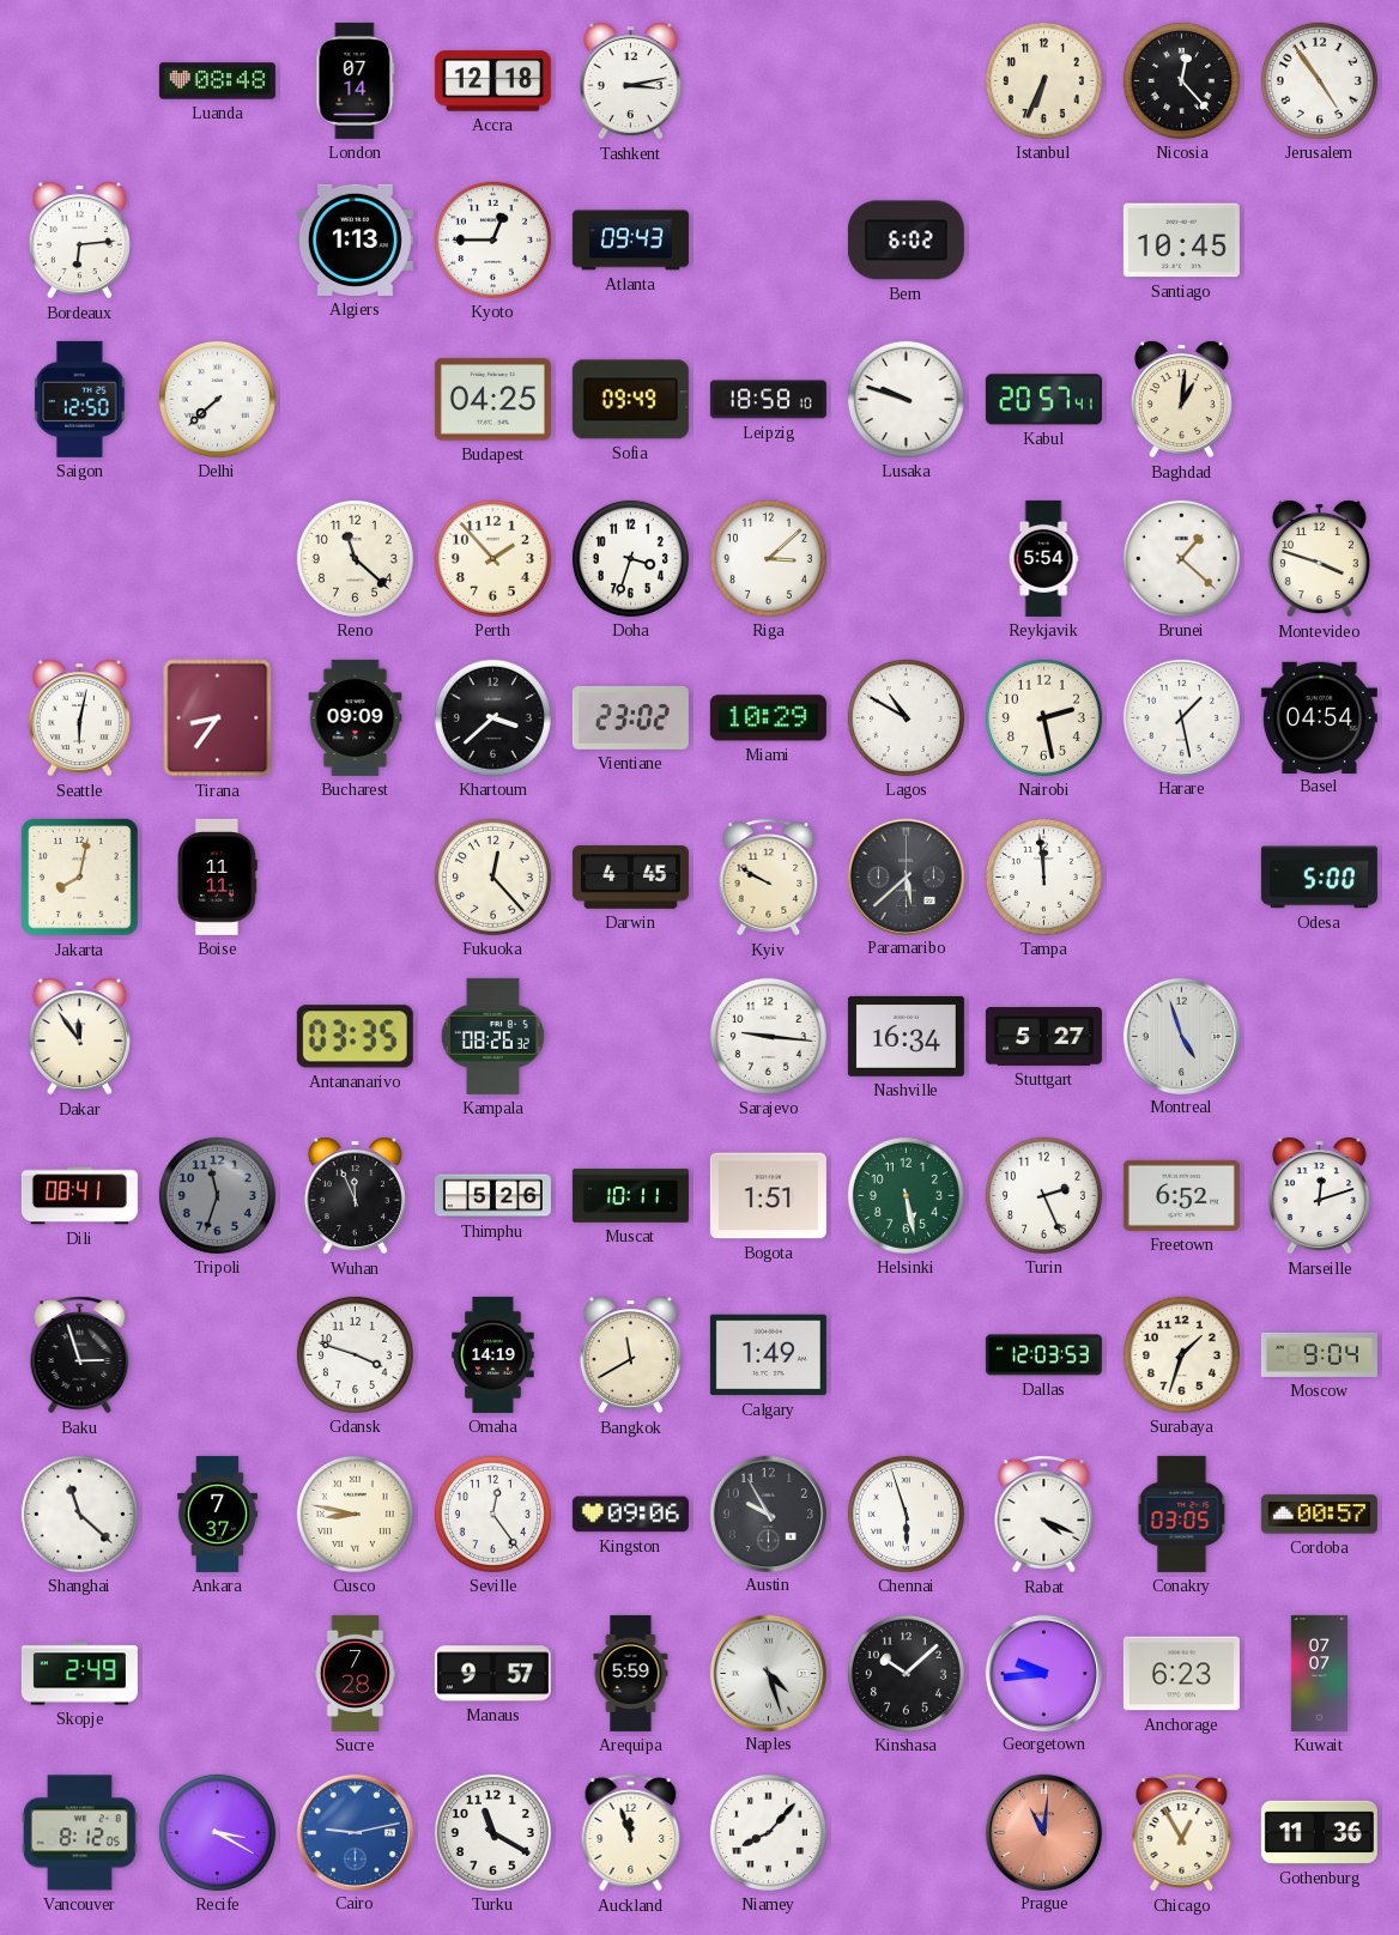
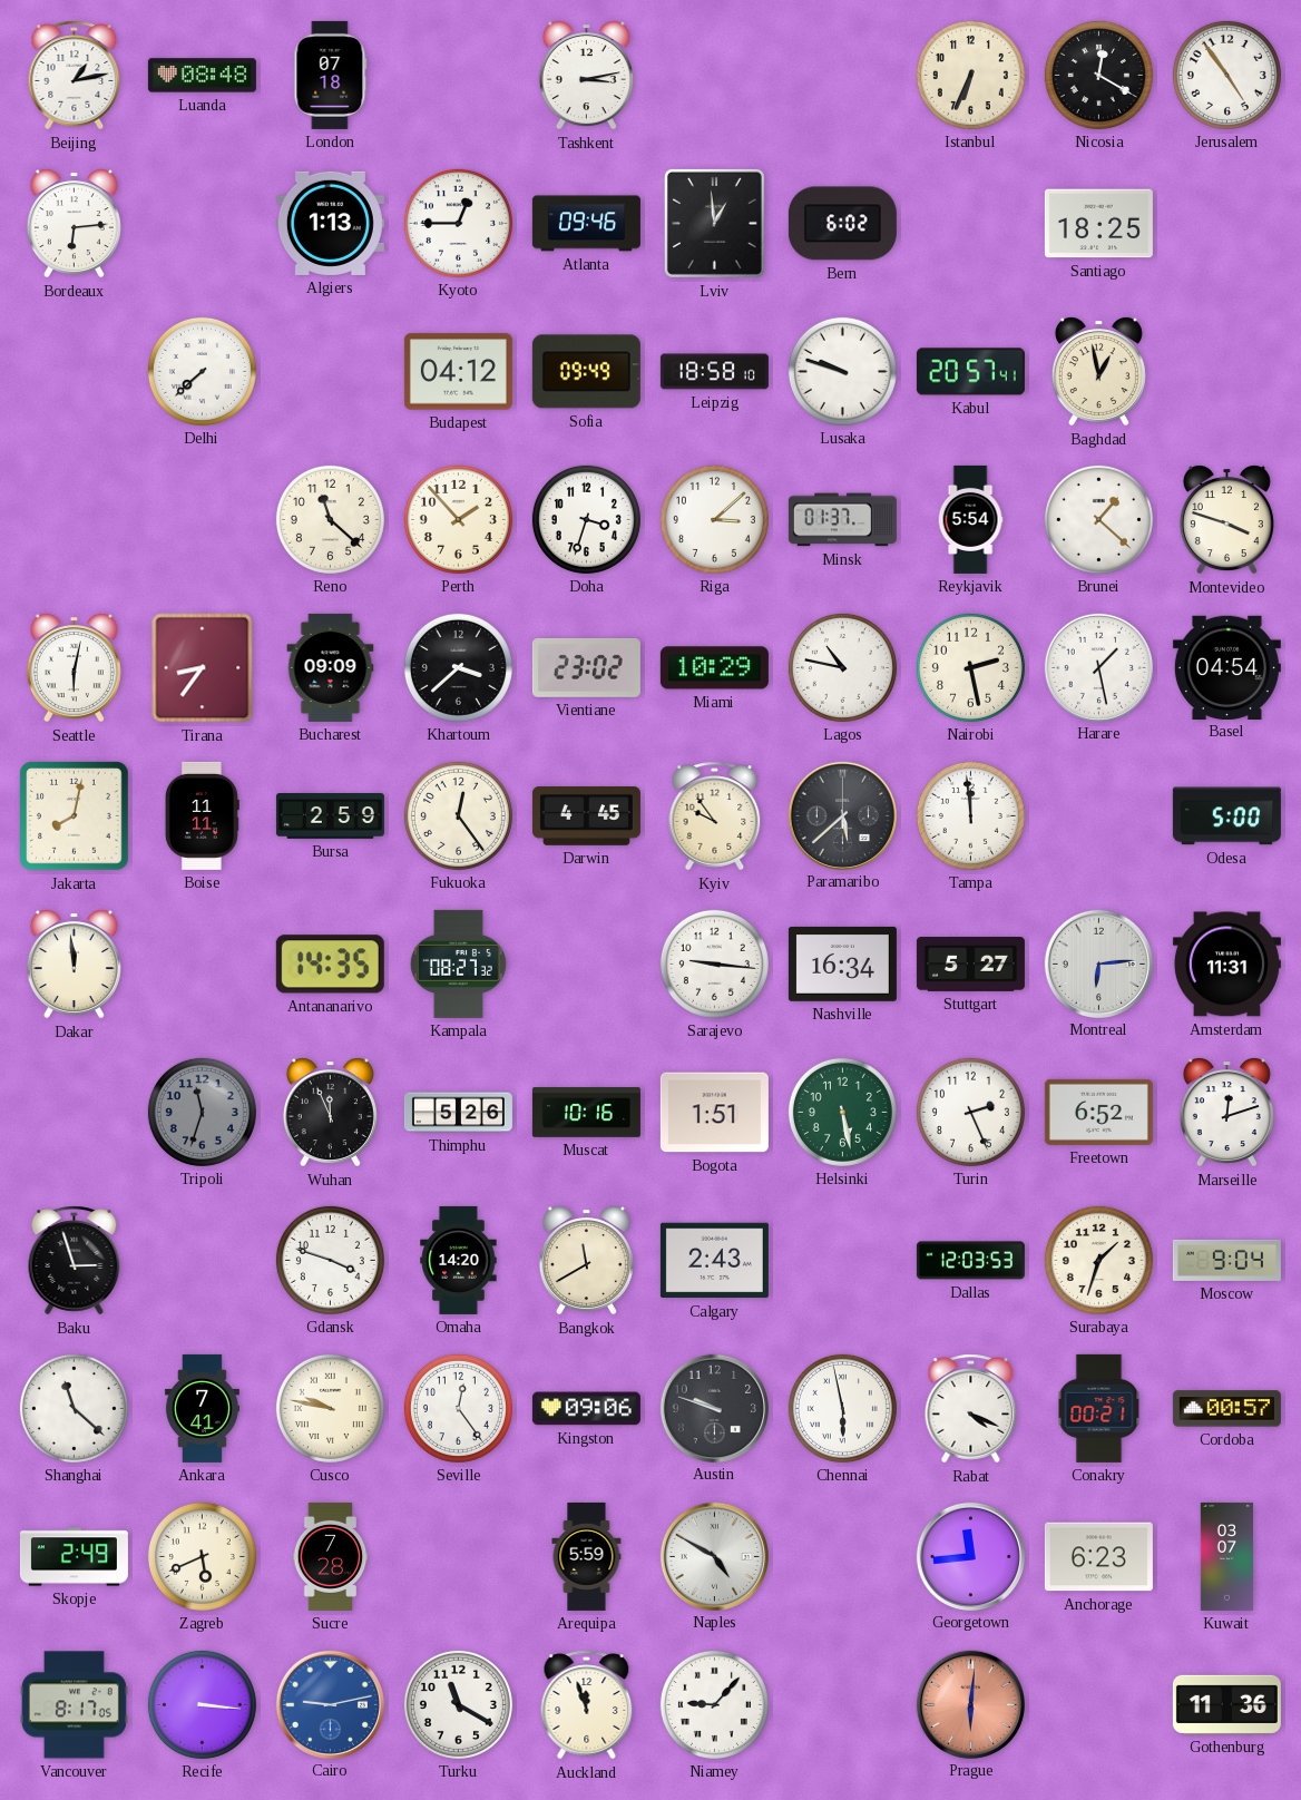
Beijing: none -> 1:13
London: 07:14 -> 07:18
Accra: 12:18 -> none
Nicosia: 12:23 -> 12:20
Atlanta: 09:43 -> 09:46
Lviv: none -> 12:59
Santiago: 10:45 -> 18:25
Saigon: 12:50 -> none
Budapest: 04:25 -> 04:12
Baghdad: 1:01 -> 12:58
Minsk: none -> 01:37
Lagos: 10:50 -> 10:47
Bursa: none -> 2:59
Fukuoka: 12:23 -> 12:24
Kyiv: 9:50 -> 9:54
Dakar: 11:54 -> 11:59
Antananarivo: 03:35 -> 14:35
Kampala: 08:26 -> 08:27
Montreal: 4:57 -> 6:14
Amsterdam: none -> 11:31
Dili: 08:41 -> none
Muscat: 10:11 -> 10:16
Omaha: 14:19 -> 14:20
Calgary: 1:49 -> 2:43
Ankara: 7:37 -> 7:41
Cusco: 8:47 -> 9:47
Austin: 9:55 -> 9:48
Chennai: 5:57 -> 5:58
Conakry: 03:05 -> 00:21
Zagreb: none -> 5:41
Manaus: 9:57 -> none
Naples: 4:27 -> 4:50
Kinshasa: 10:08 -> none
Georgetown: 9:44 -> 11:44
Kuwait: 07:07 -> 03:07
Vancouver: 8:12 -> 8:17
Recife: 3:20 -> 3:16
Niamey: 8:07 -> 9:07
Prague: 11:01 -> 6:01
Chicago: 12:55 -> none
